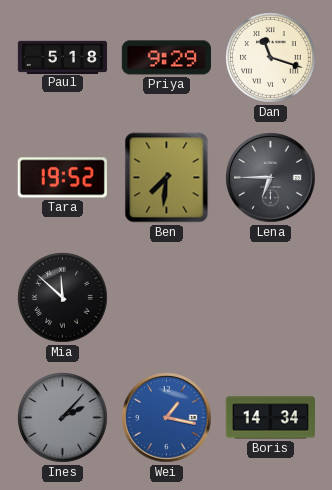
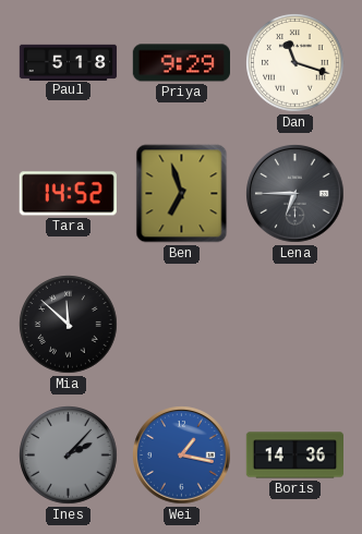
Tara: 19:52 -> 14:52
Ben: 7:31 -> 6:57
Boris: 14:34 -> 14:36
